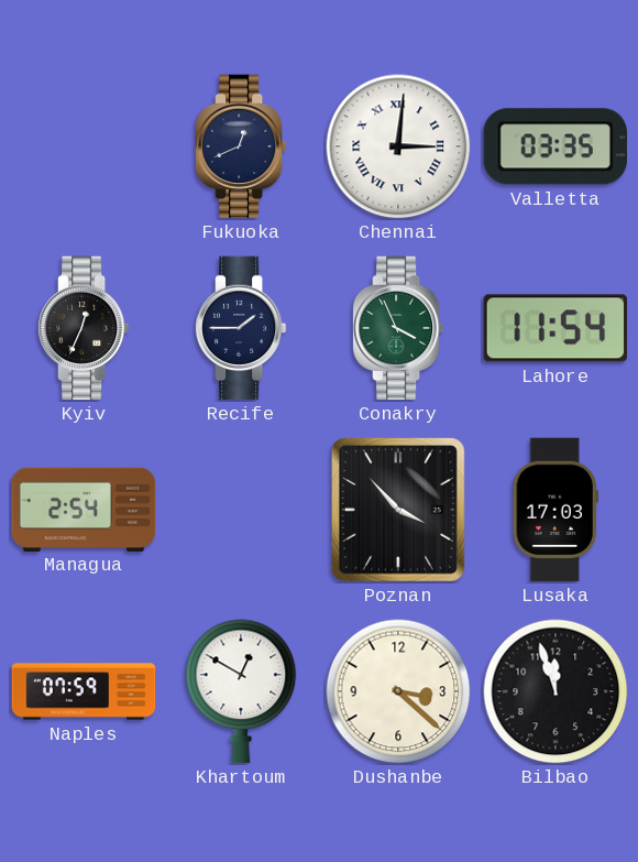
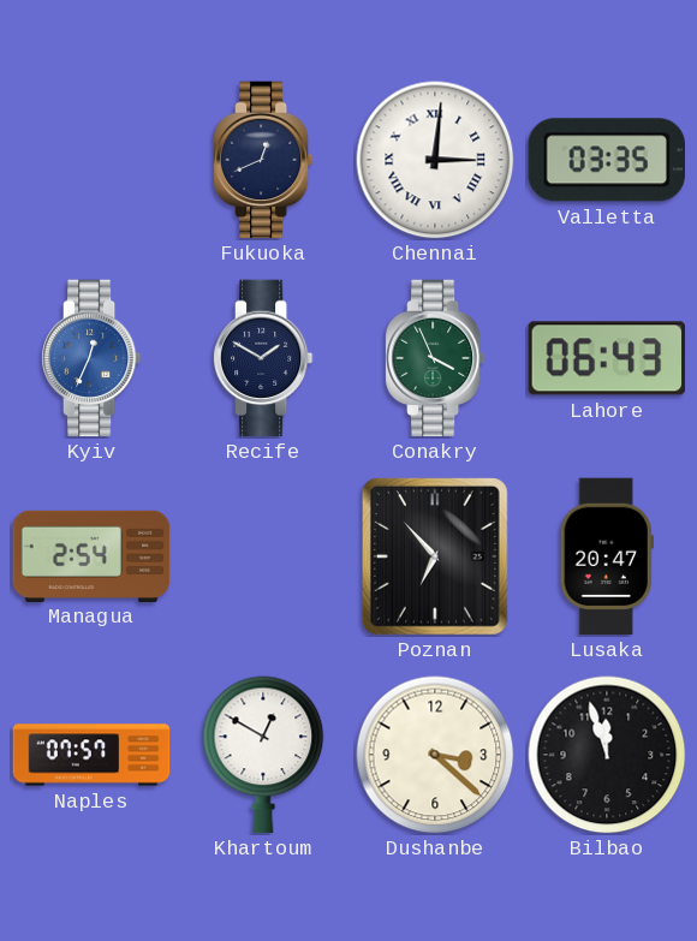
Kyiv dial: black -> blue
Recife: 1:45 -> 1:50
Lahore: 11:54 -> 06:43
Poznan: 3:53 -> 6:53
Lusaka: 17:03 -> 20:47
Naples: 07:59 -> 07:57
